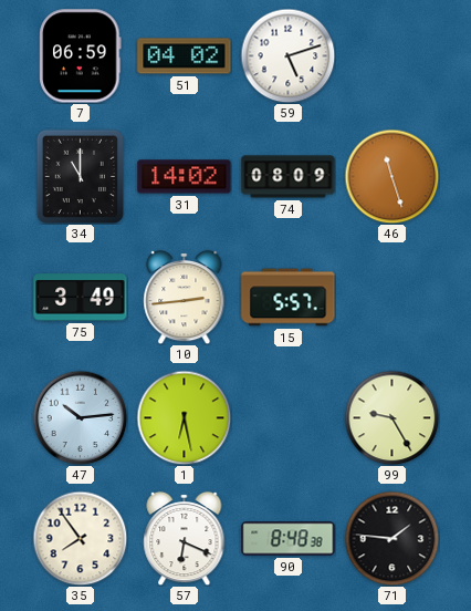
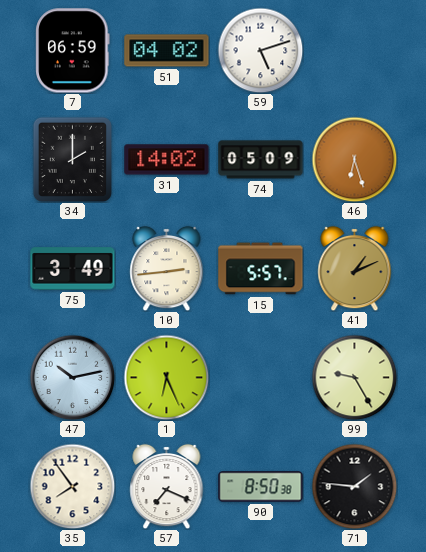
34: 11:00 -> 2:00
74: 08:09 -> 05:09
46: 11:27 -> 6:27
41: none -> 1:11
47: 10:14 -> 10:13
1: 6:28 -> 6:26
57: 6:19 -> 7:19
90: 8:48 -> 8:50
